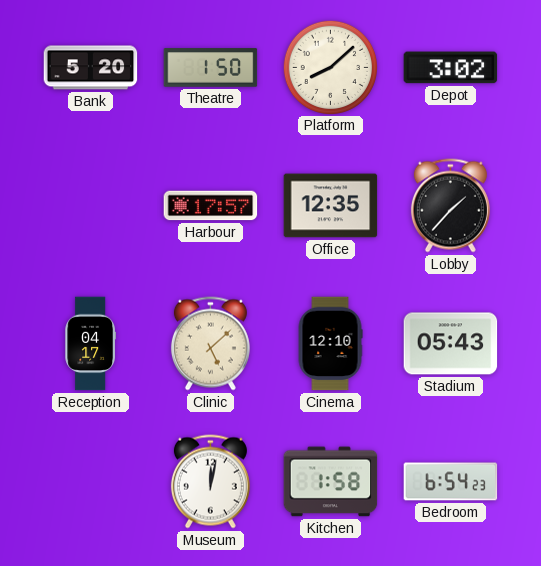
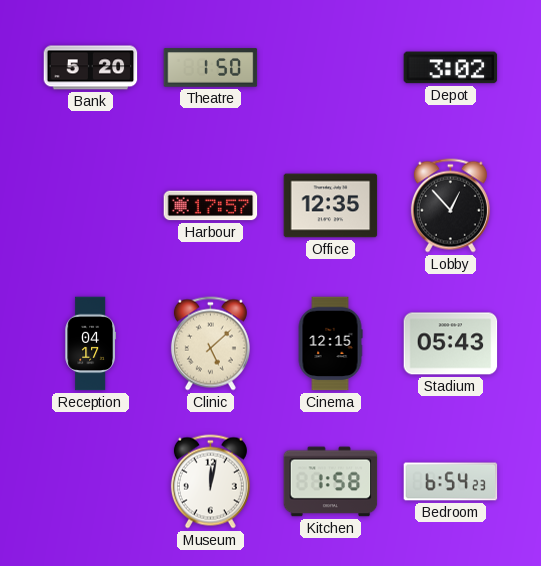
Platform: 8:08 -> none
Lobby: 1:37 -> 12:53
Cinema: 12:10 -> 12:15
